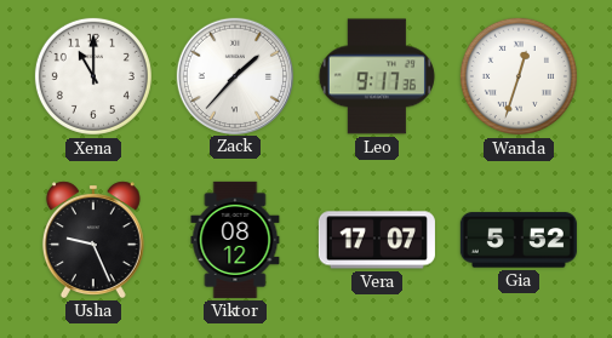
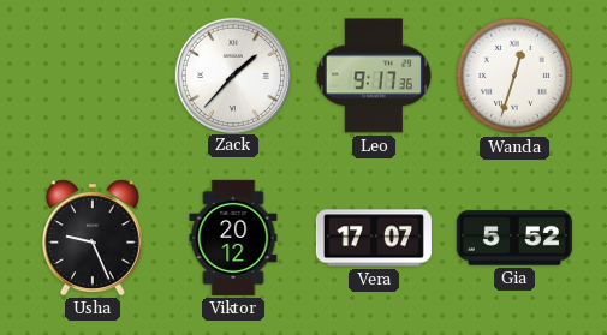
Xena: 11:00 -> none
Viktor: 08:12 -> 20:12
